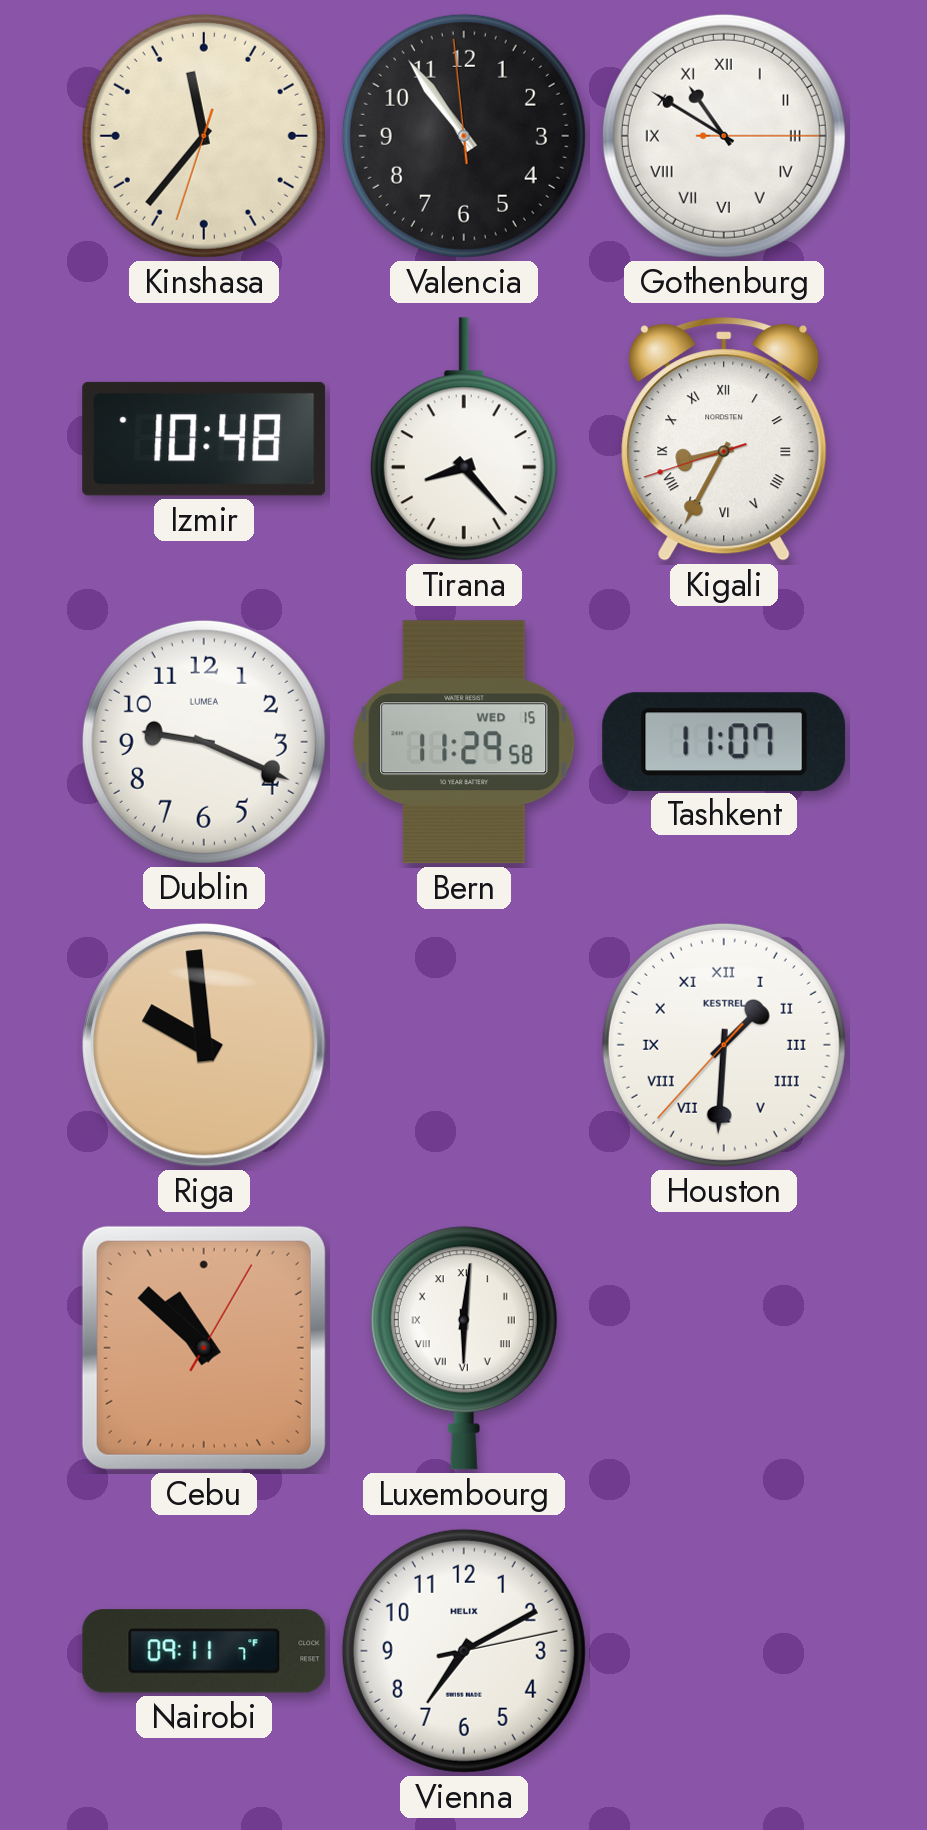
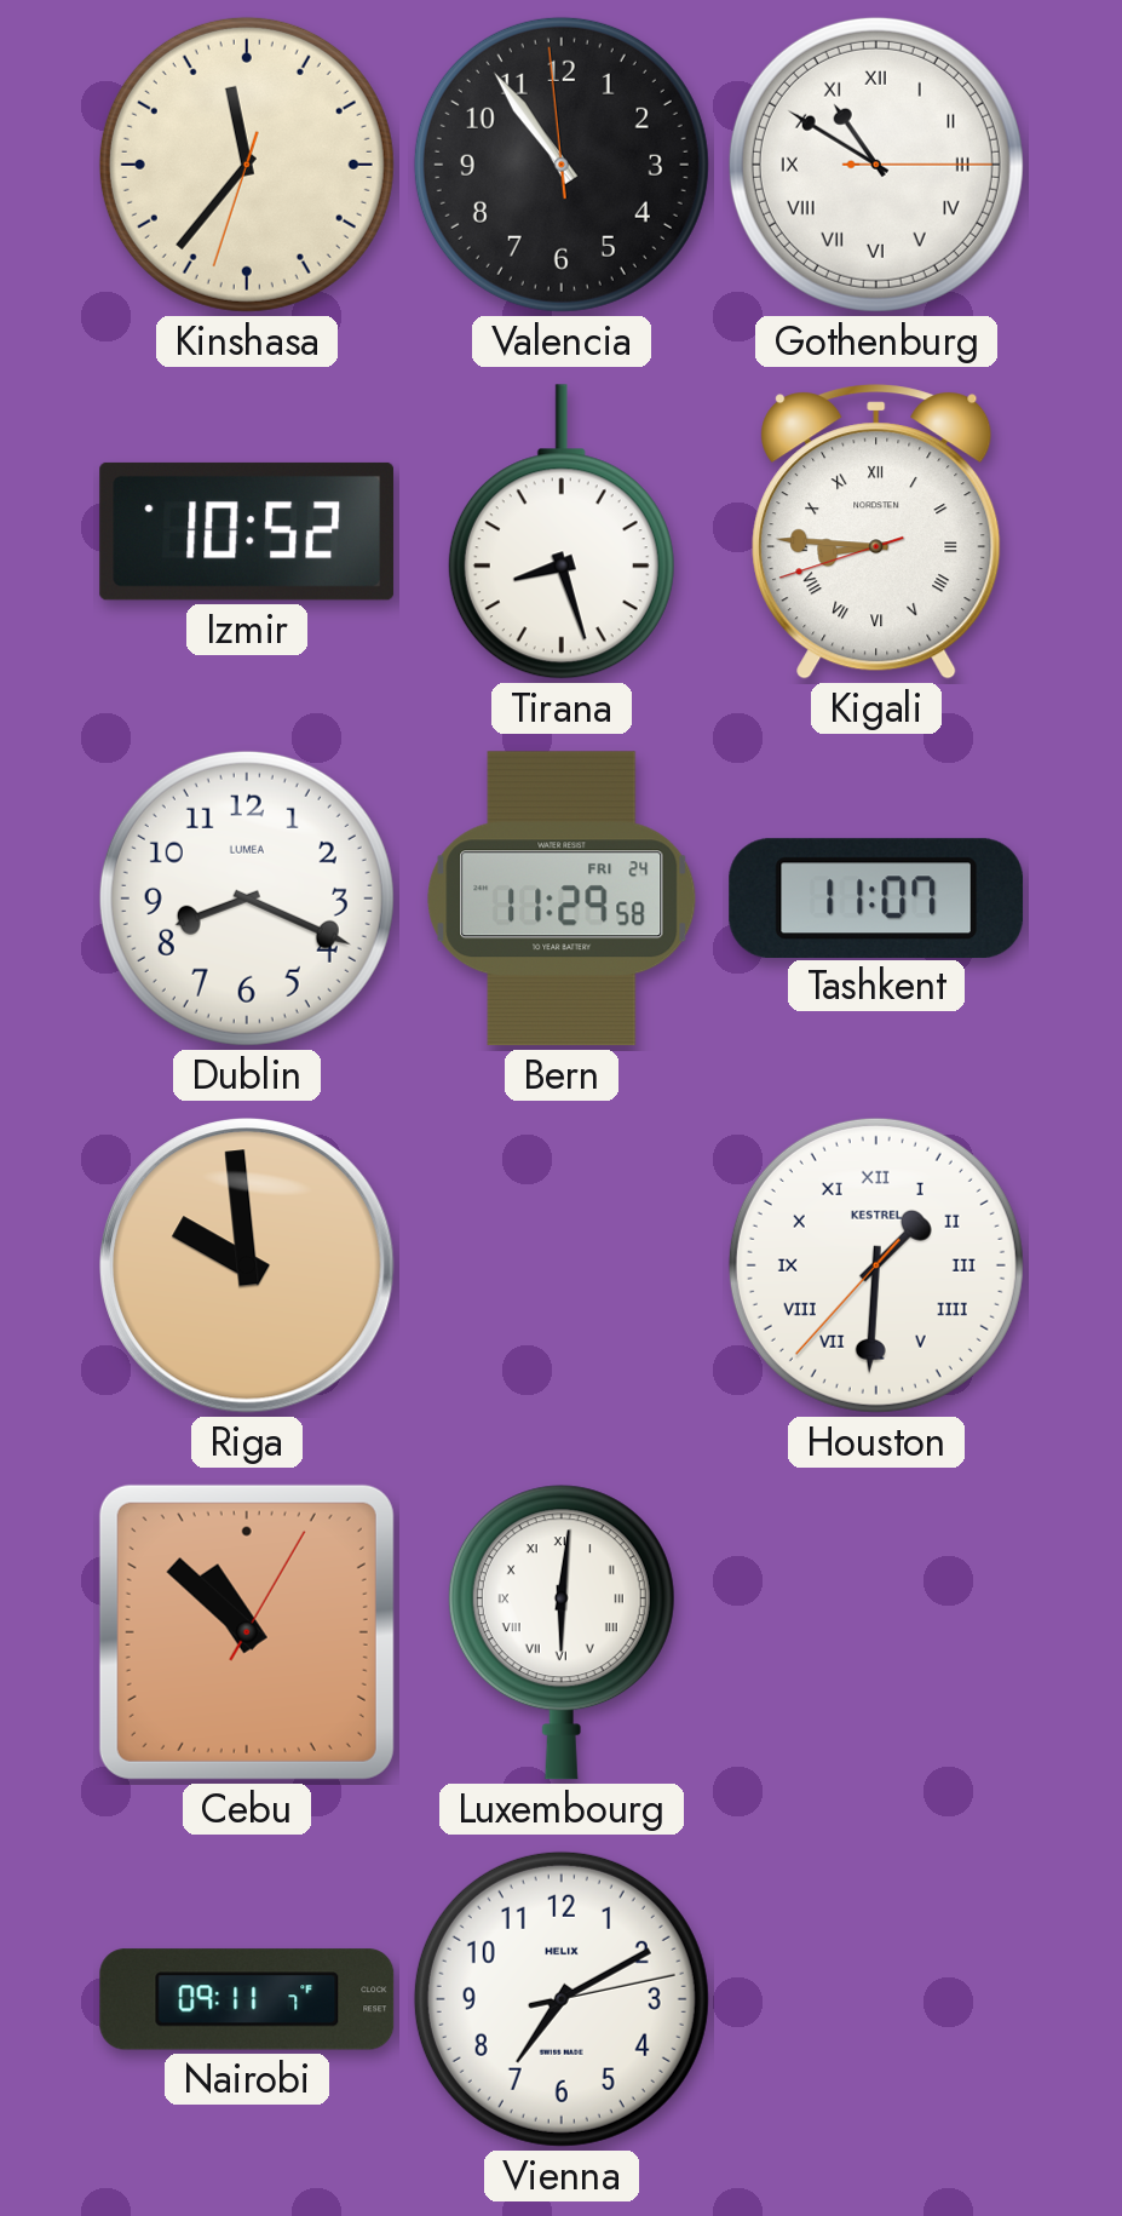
Izmir: 10:48 -> 10:52
Tirana: 8:23 -> 8:27
Kigali: 8:34 -> 8:45
Dublin: 9:19 -> 8:19
Bern date: WED 15 -> FRI 24
